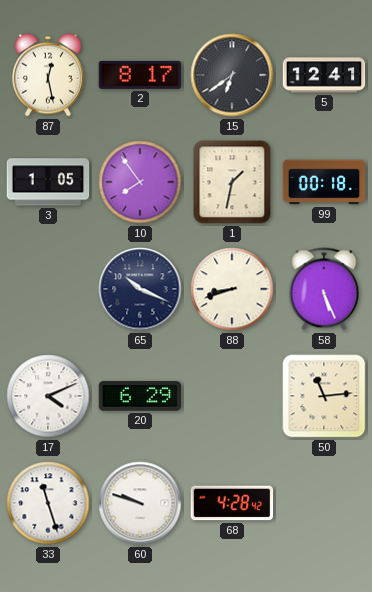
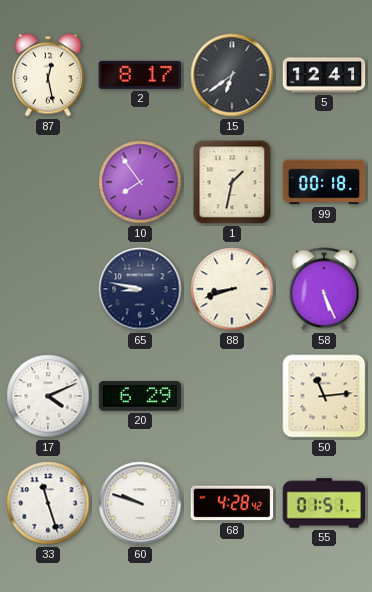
3: 1:05 -> none
65: 10:19 -> 8:47
55: none -> 01:51
